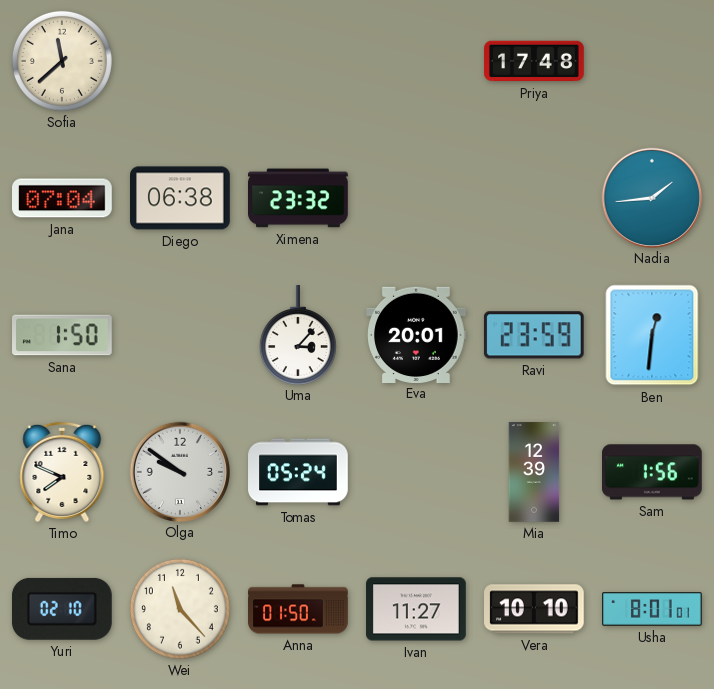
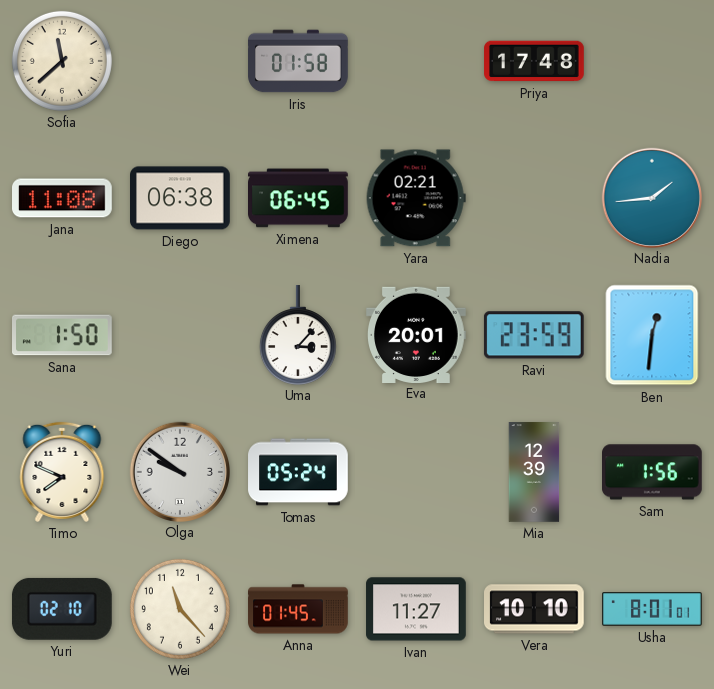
Iris: none -> 01:58
Jana: 07:04 -> 11:08
Ximena: 23:32 -> 06:45
Yara: none -> 02:21
Anna: 01:50 -> 01:45
